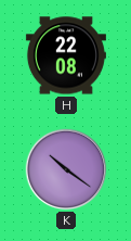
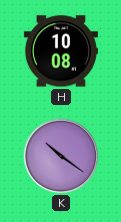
H: 22:08 -> 10:08
